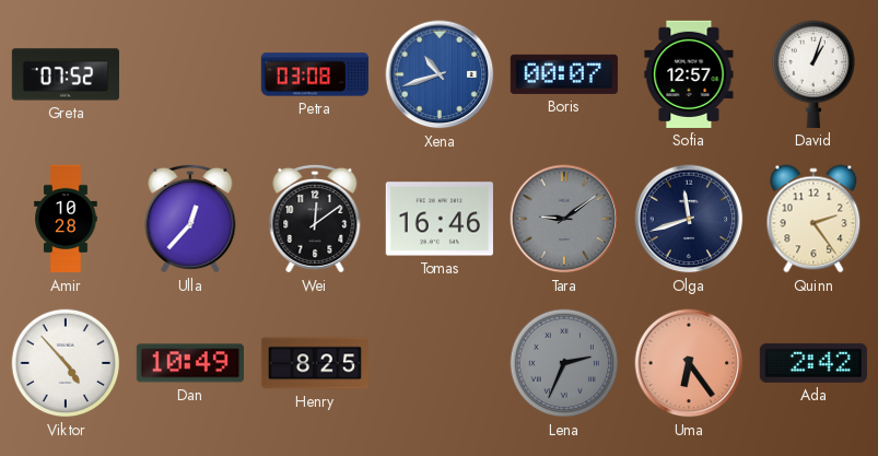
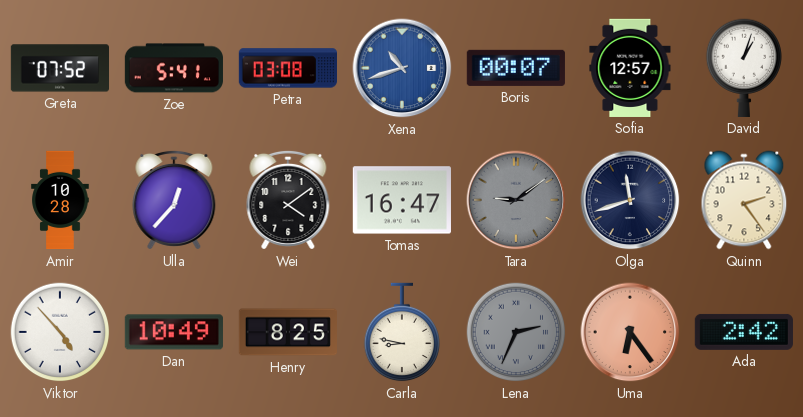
Zoe: none -> 5:41
Wei: 12:09 -> 4:09
Tomas: 16:46 -> 16:47
Carla: none -> 8:47
